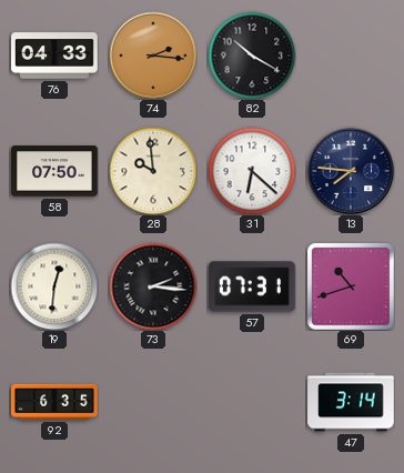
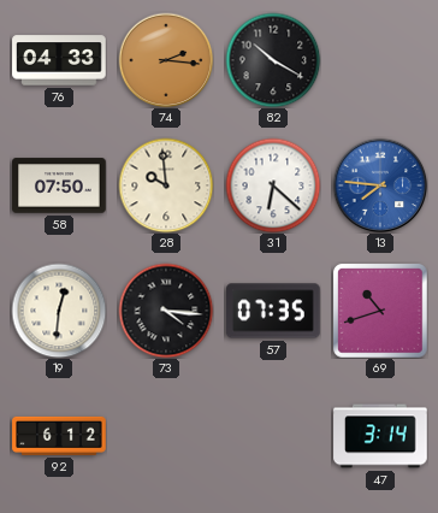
13 dial: navy -> blue
73: 2:16 -> 4:16
57: 07:31 -> 07:35
92: 6:35 -> 6:12
